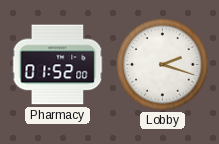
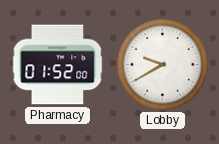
Lobby: 2:18 -> 9:40
